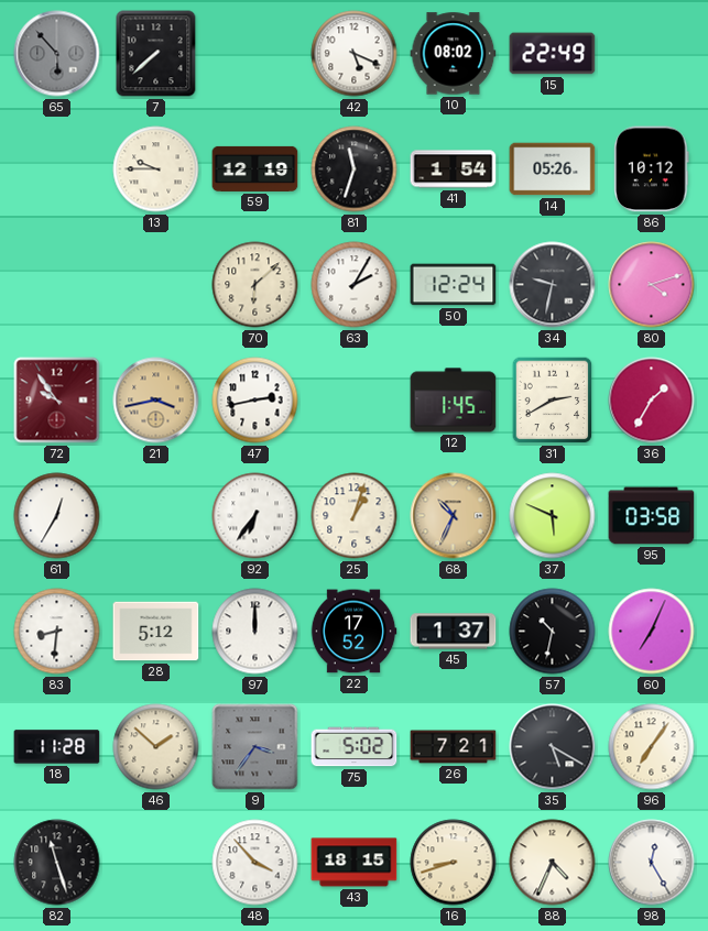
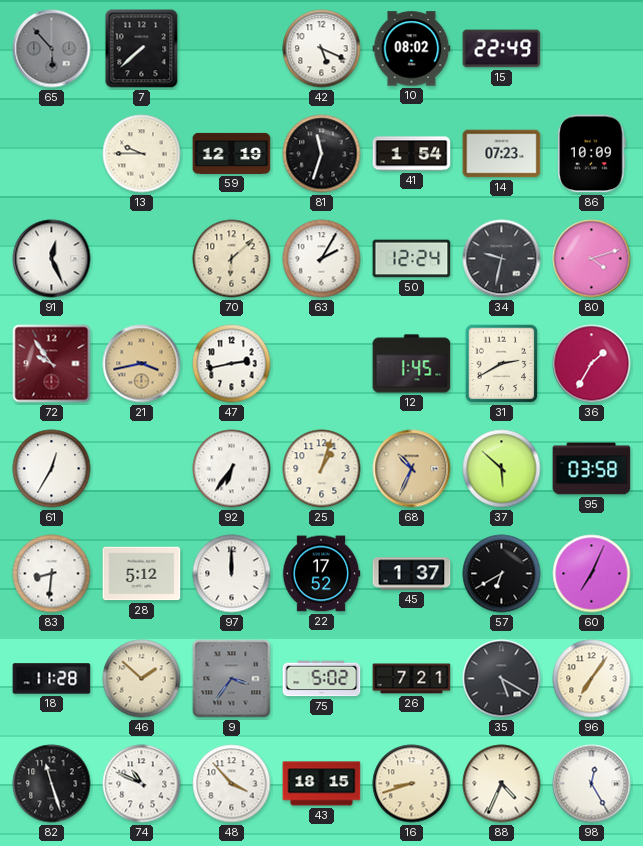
14: 05:26 -> 07:23
86: 10:12 -> 10:09
91: none -> 12:26
37: 5:49 -> 5:52
57: 10:32 -> 6:40
74: none -> 10:49
